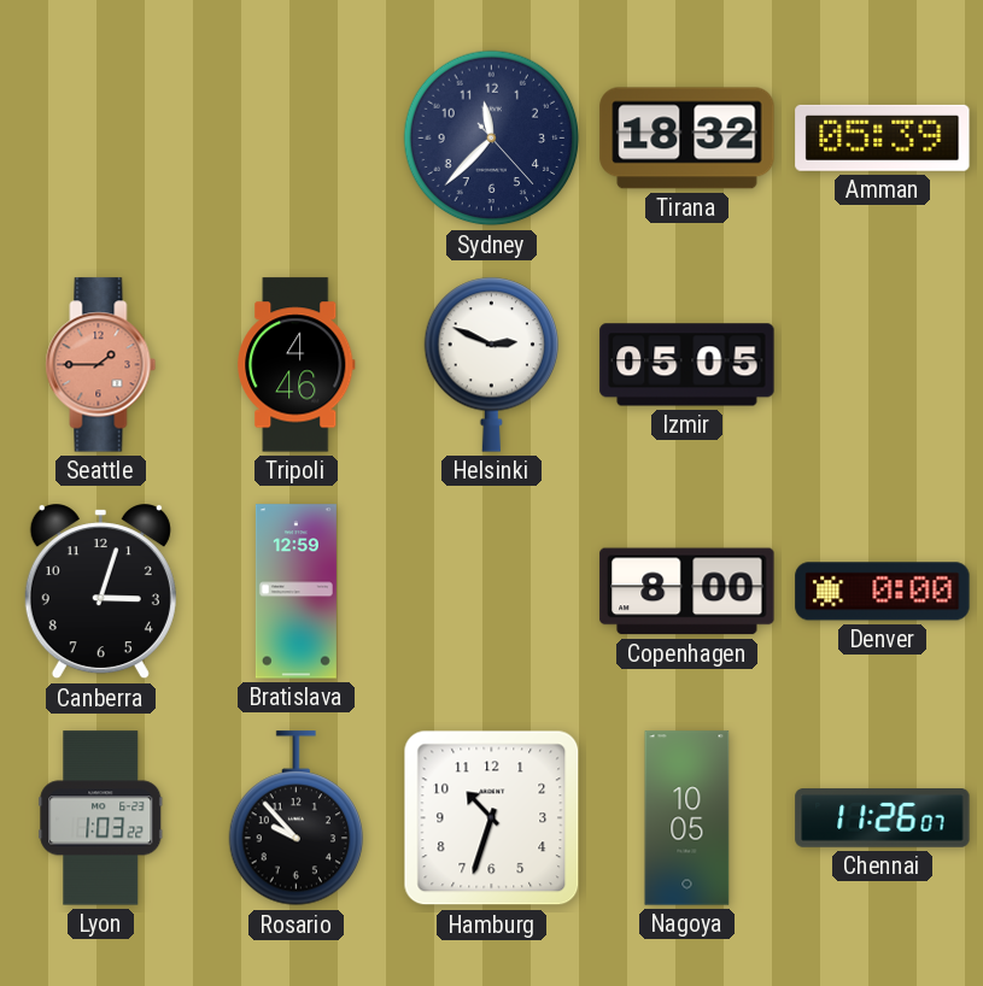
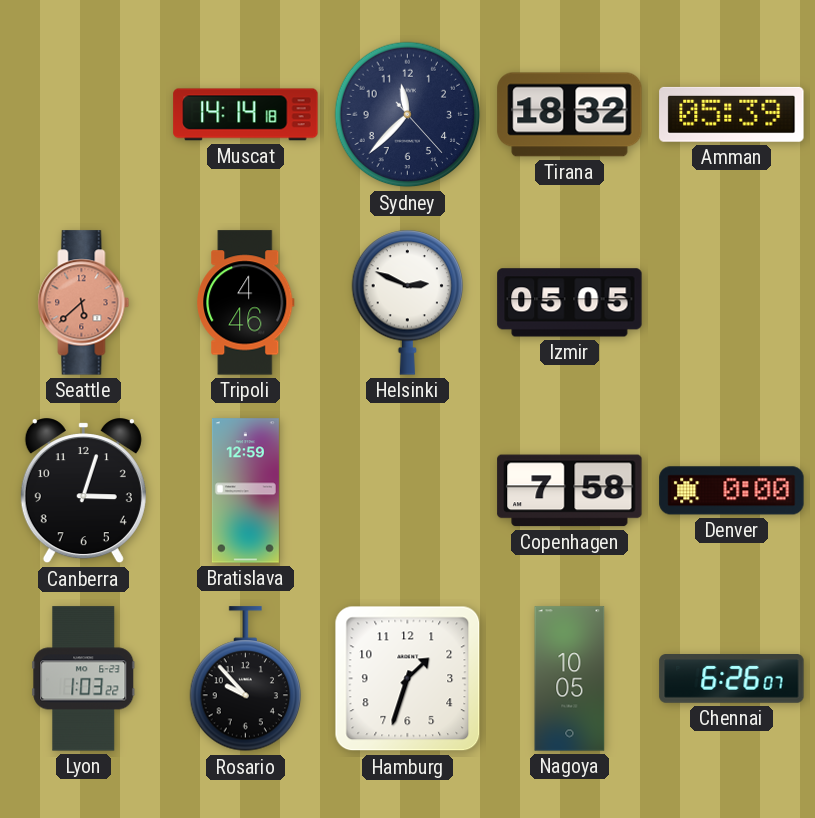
Muscat: none -> 14:14
Seattle: 1:45 -> 5:38
Copenhagen: 8:00 -> 7:58
Hamburg: 10:33 -> 1:33
Chennai: 11:26 -> 6:26
